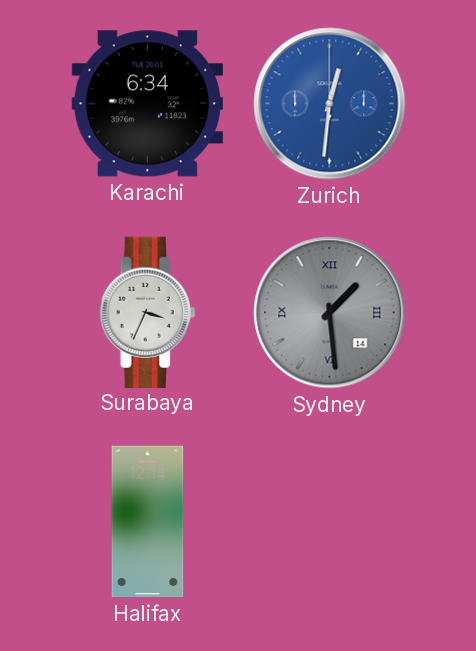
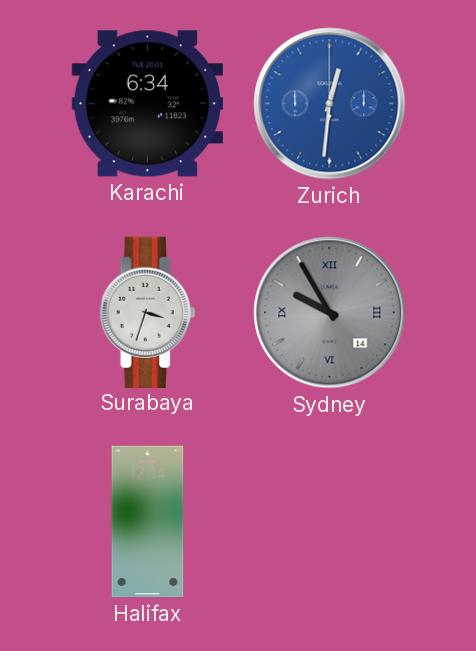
Surabaya: 3:34 -> 3:33
Sydney: 1:29 -> 9:55
